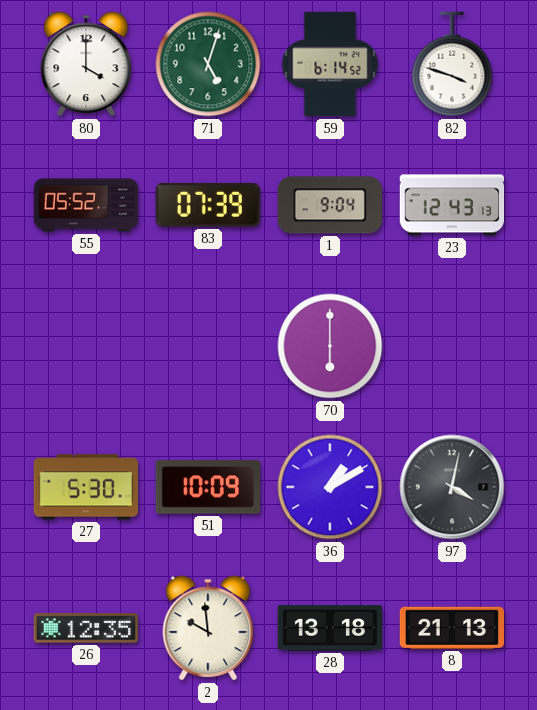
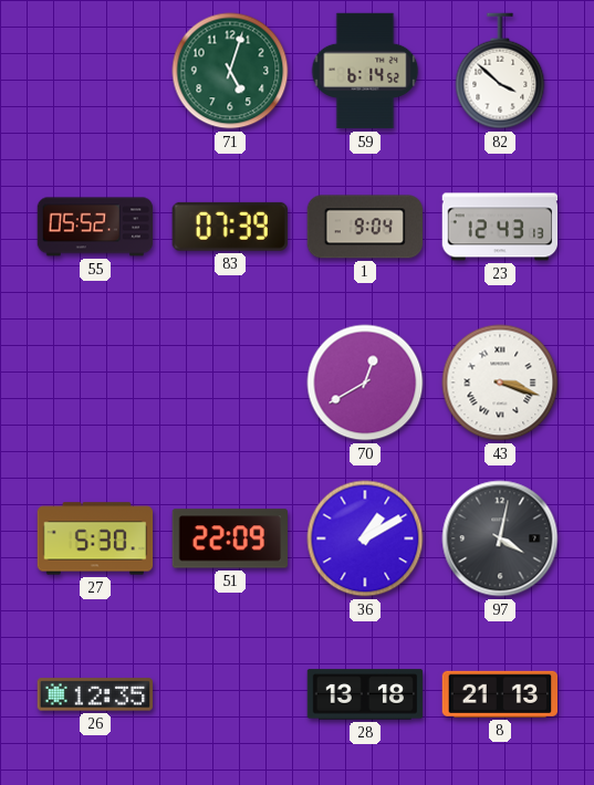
80: 4:00 -> none
82: 3:48 -> 3:52
70: 6:00 -> 12:40
43: none -> 3:18
51: 10:09 -> 22:09
2: 9:59 -> none
